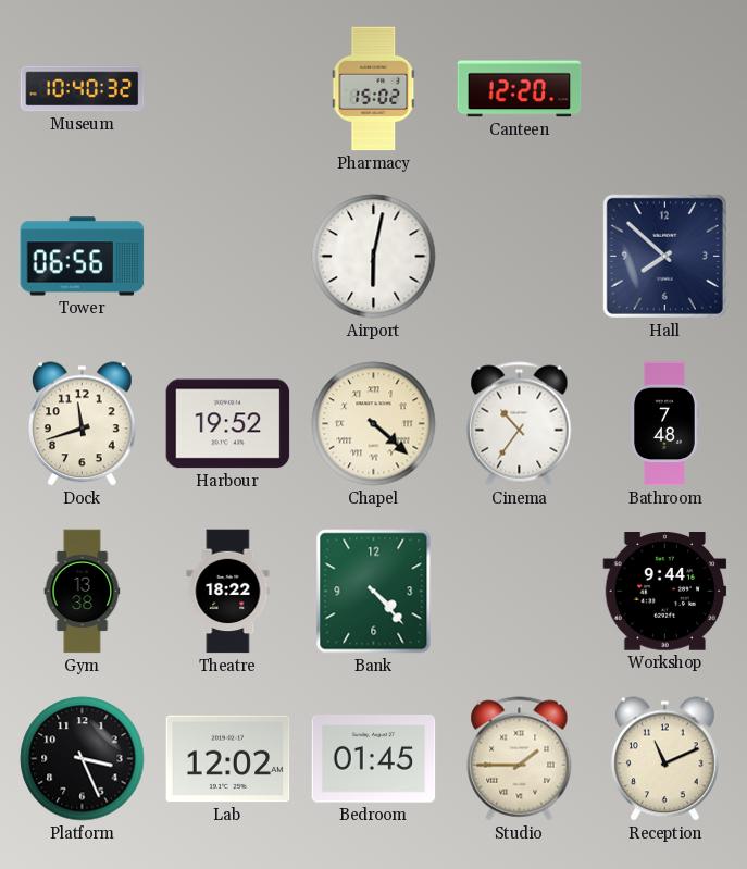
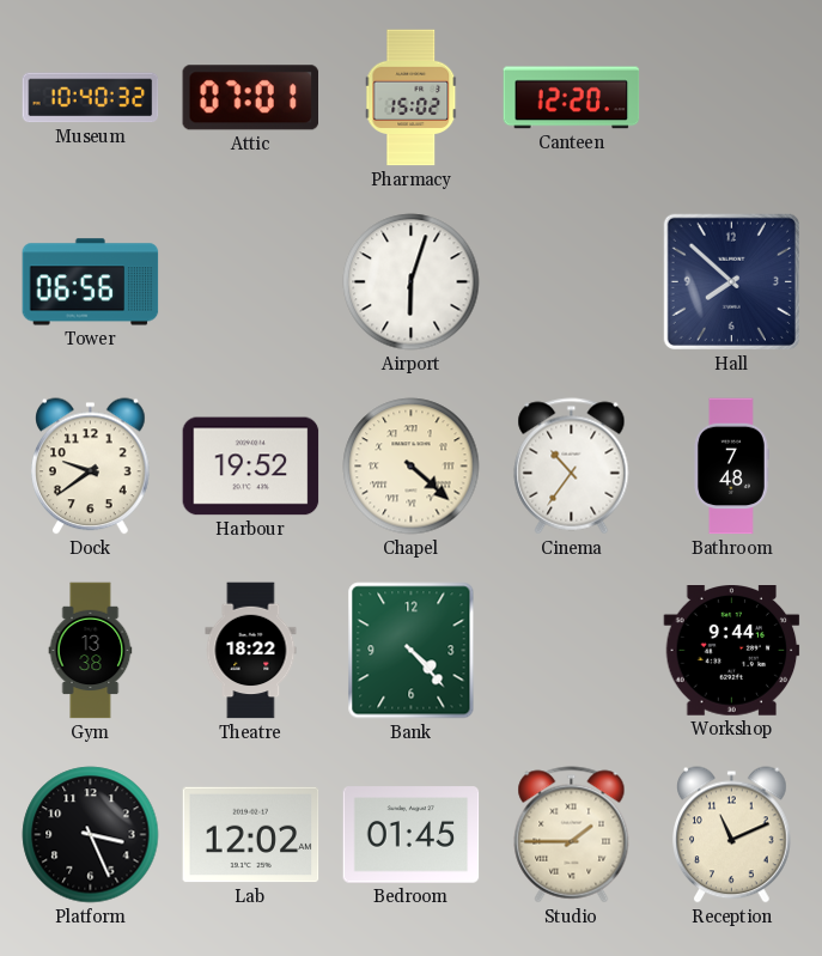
Attic: none -> 07:01
Airport: 6:02 -> 6:03
Dock: 11:42 -> 9:39
